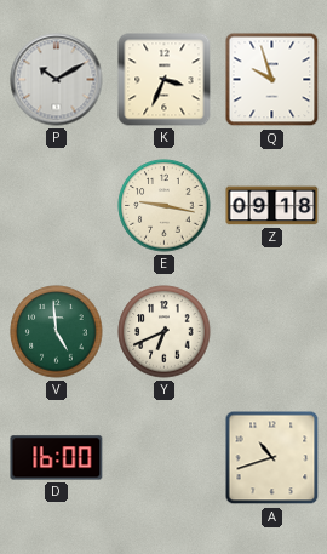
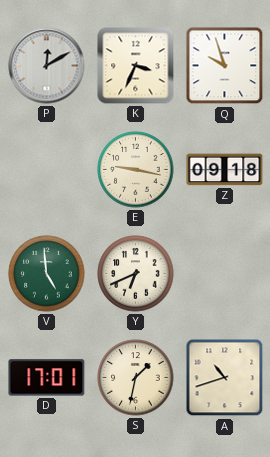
P: 10:10 -> 12:10
D: 16:00 -> 17:01
S: none -> 1:32
